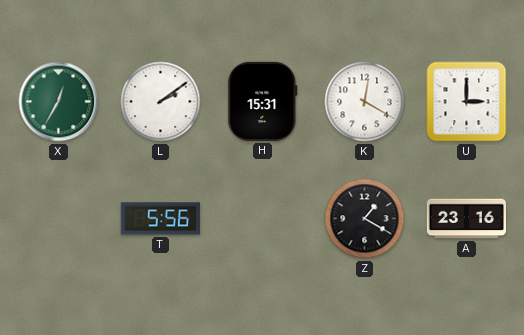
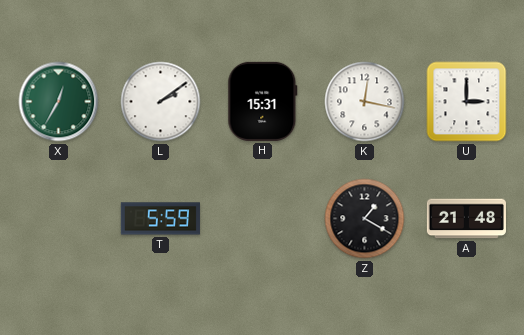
K: 12:20 -> 12:17
T: 5:56 -> 5:59
A: 23:16 -> 21:48
